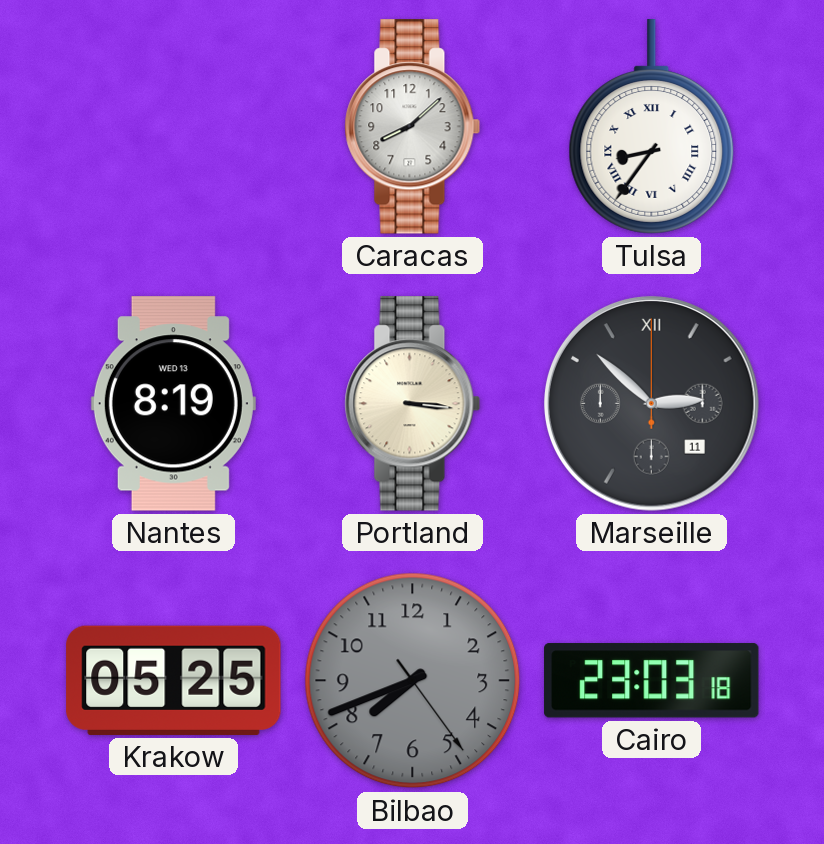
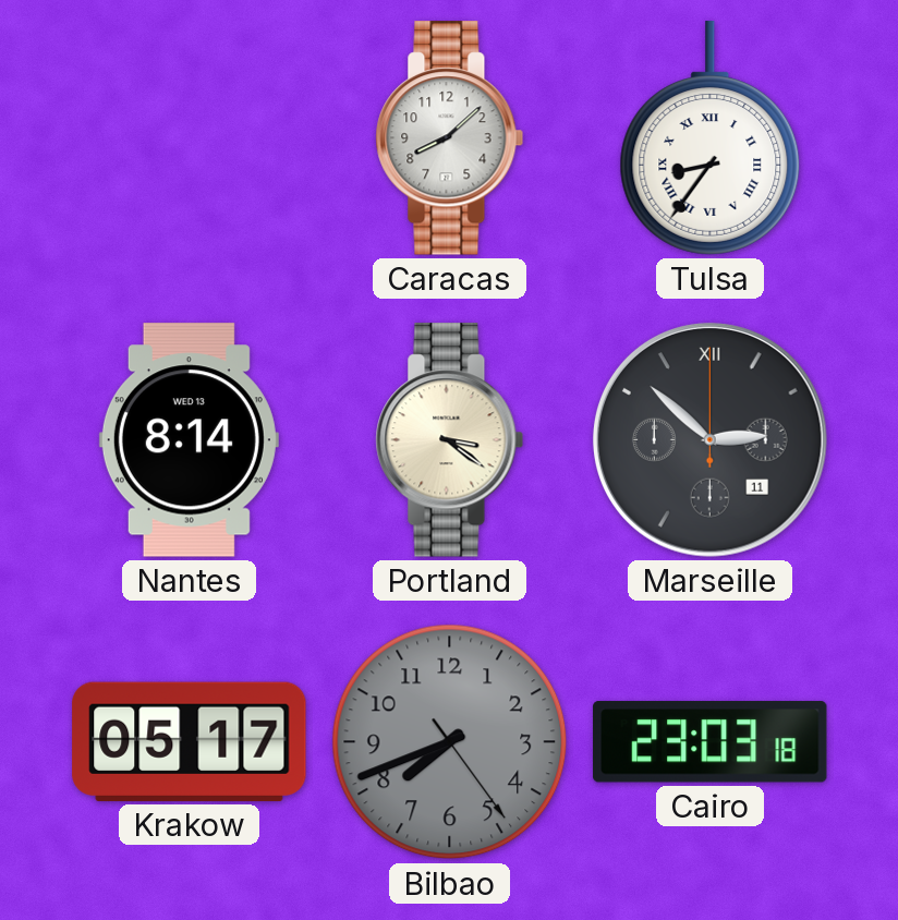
Nantes: 8:19 -> 8:14
Portland: 3:16 -> 3:21
Krakow: 05:25 -> 05:17
